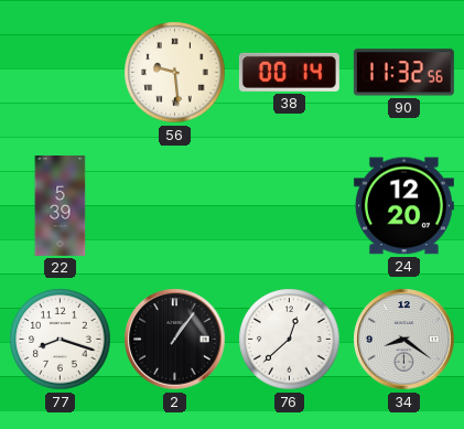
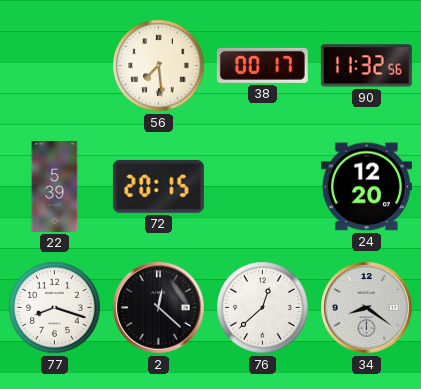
56: 9:29 -> 7:29
38: 00:14 -> 00:17
72: none -> 20:15
2: 1:06 -> 12:22
